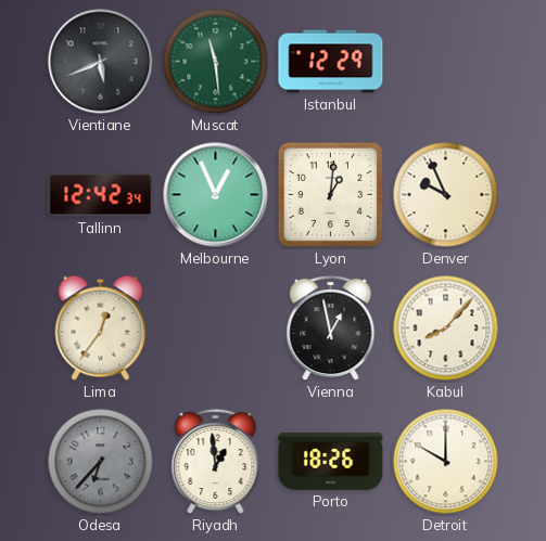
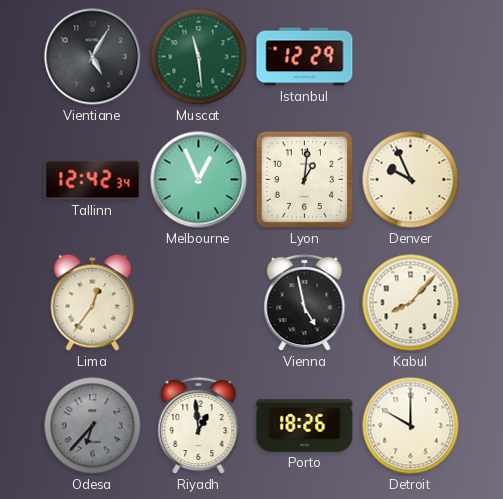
Vientiane: 5:41 -> 5:05
Vienna: 12:58 -> 4:58
